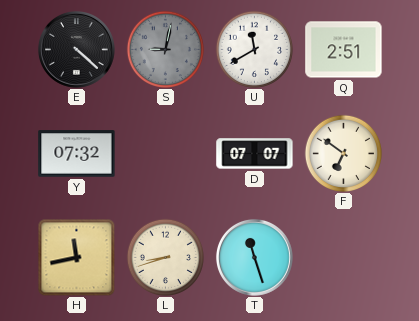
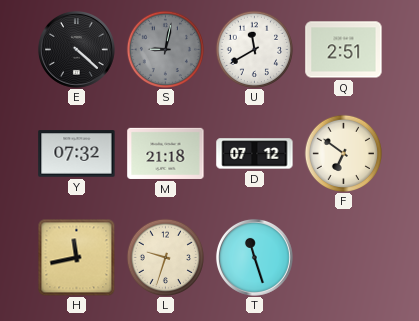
M: none -> 21:18
D: 07:07 -> 07:12
L: 8:42 -> 9:33
